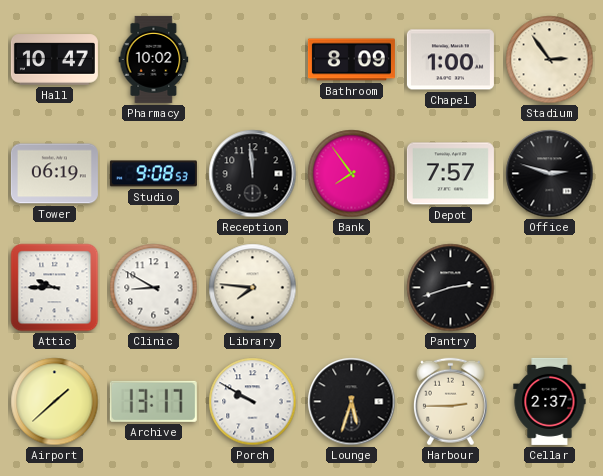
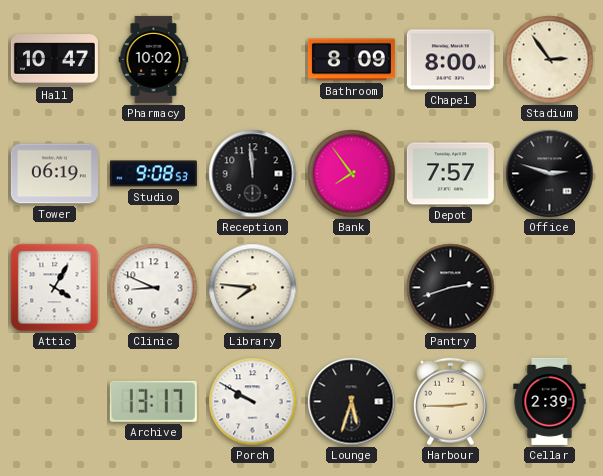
Chapel: 1:00 -> 8:00
Attic: 9:45 -> 4:05
Clinic: 8:50 -> 8:49
Airport: 1:38 -> none
Cellar: 2:37 -> 2:39
